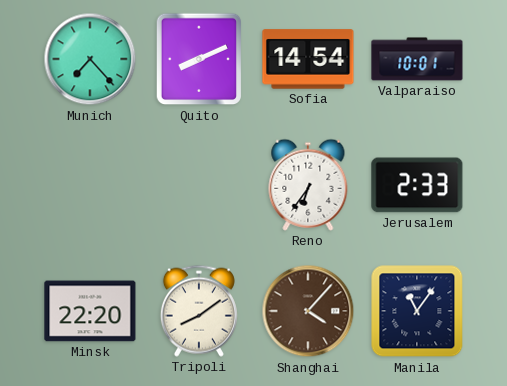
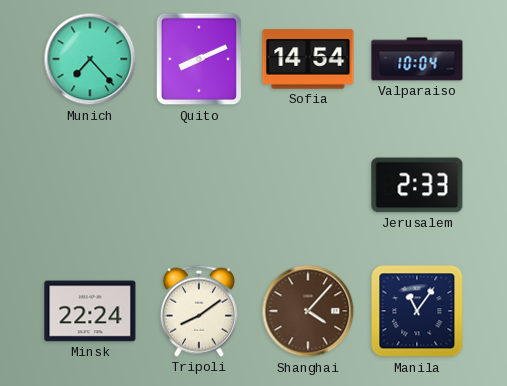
Valparaiso: 10:01 -> 10:04
Reno: 6:36 -> none
Minsk: 22:20 -> 22:24
